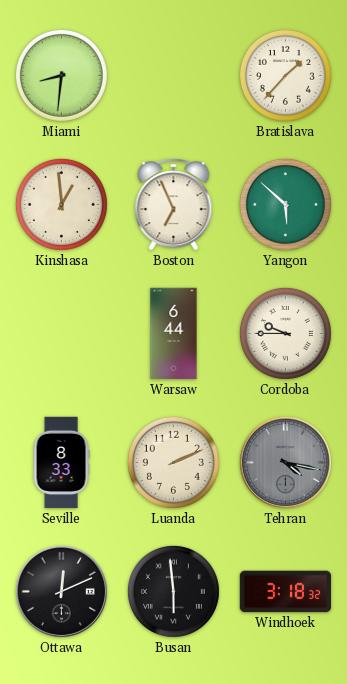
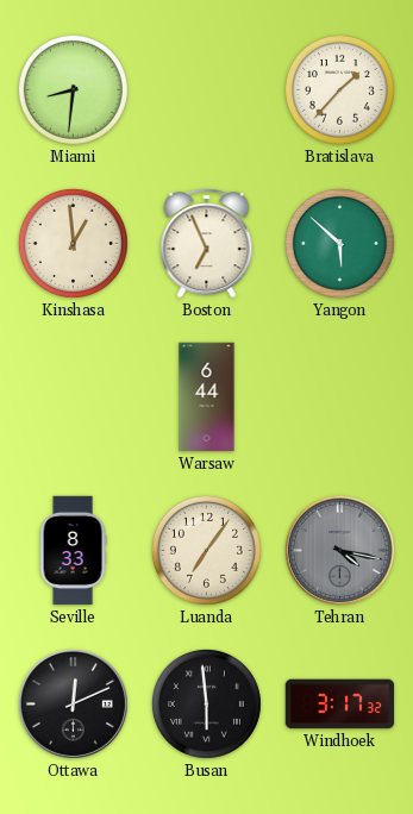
Cordoba: 9:45 -> none
Luanda: 2:11 -> 7:06
Windhoek: 3:18 -> 3:17
